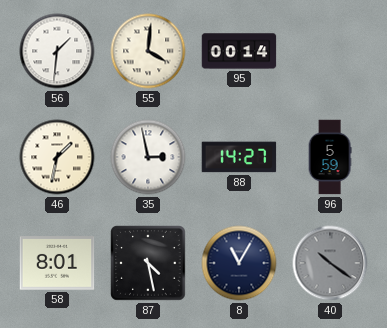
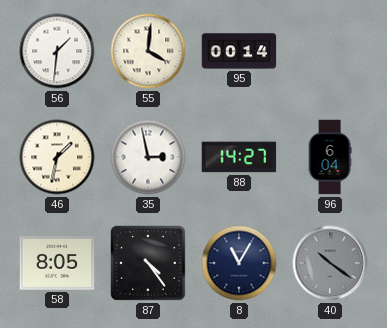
96: 5:59 -> 6:04
58: 8:01 -> 8:05
87: 4:28 -> 4:24
